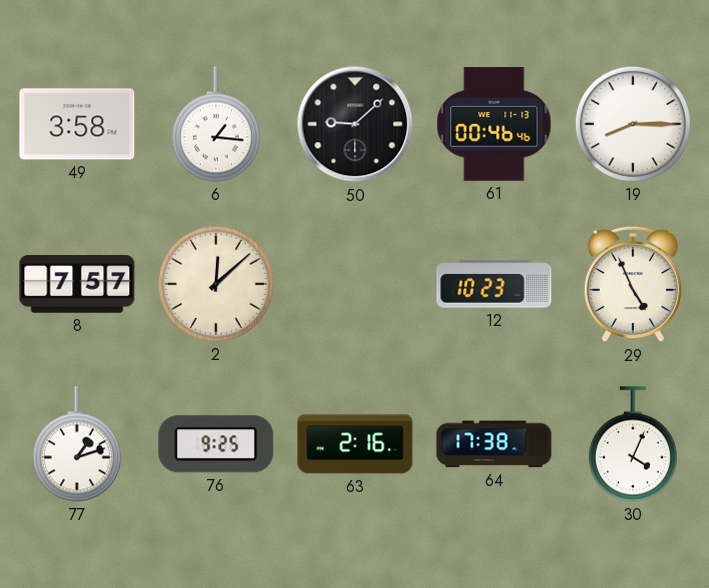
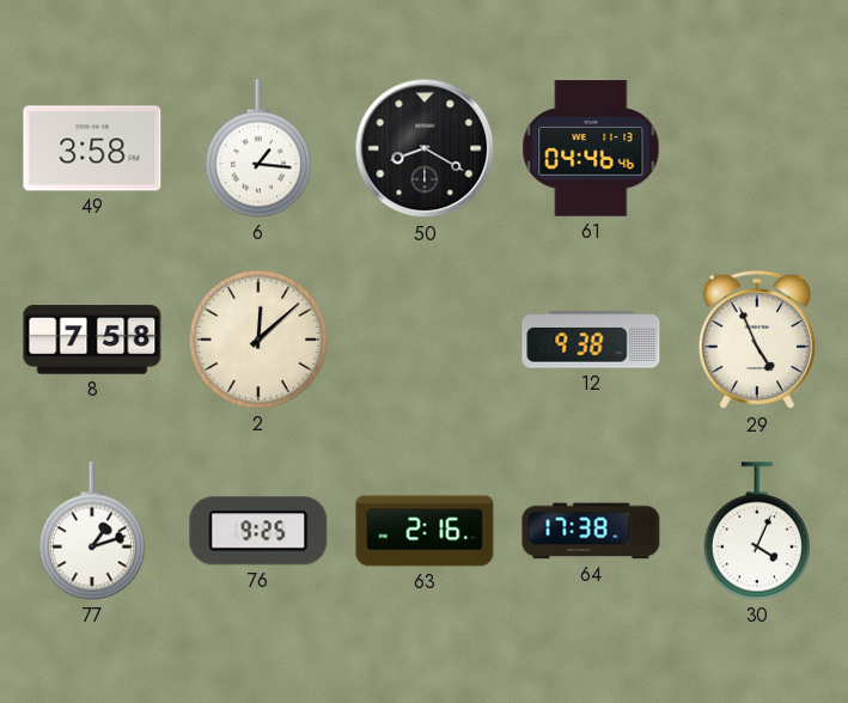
50: 9:08 -> 8:20
61: 00:46 -> 04:46
19: 8:15 -> none
8: 7:57 -> 7:58
12: 10:23 -> 9:38
